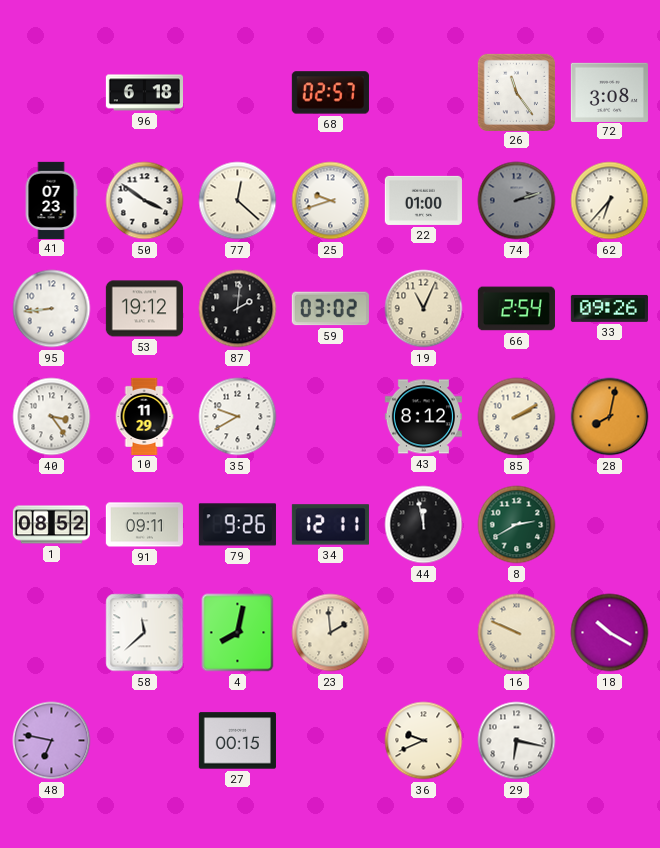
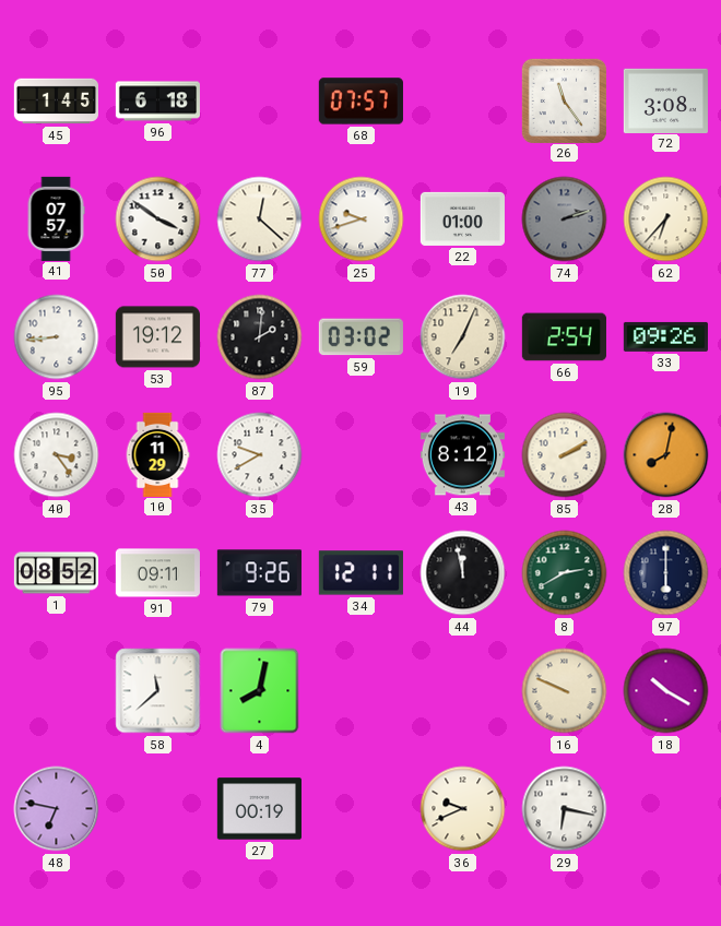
45: none -> 1:45
68: 02:57 -> 07:57
41: 07:23 -> 07:57
19: 11:04 -> 7:04
97: none -> 6:00
23: 1:59 -> none
27: 00:15 -> 00:19
